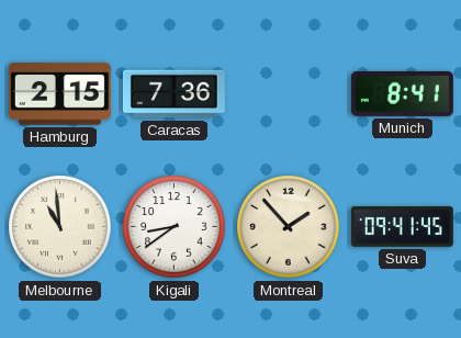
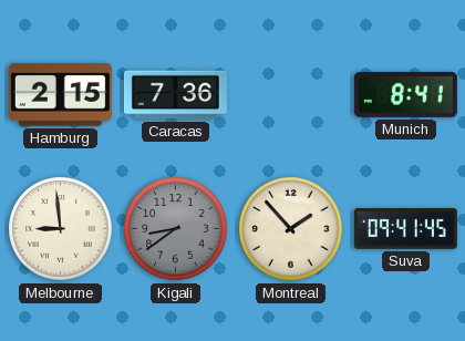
Melbourne: 10:59 -> 8:59
Kigali dial: white -> grey
